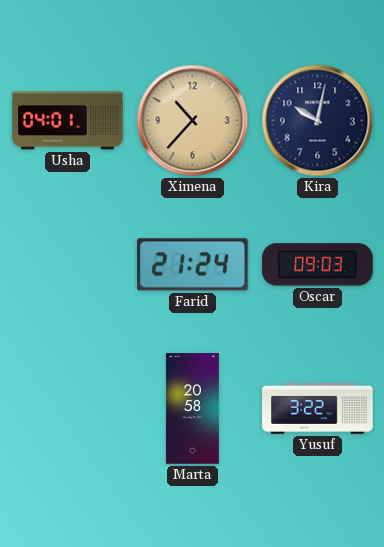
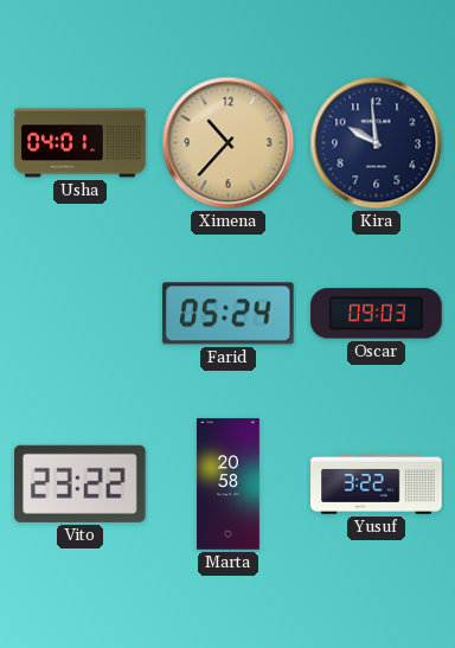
Kira: 10:02 -> 9:59
Farid: 21:24 -> 05:24
Vito: none -> 23:22
